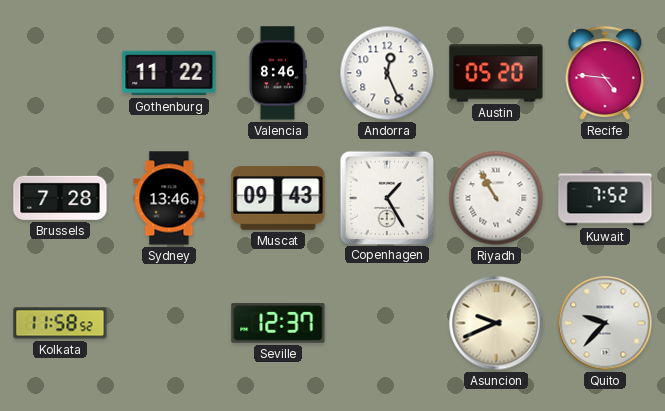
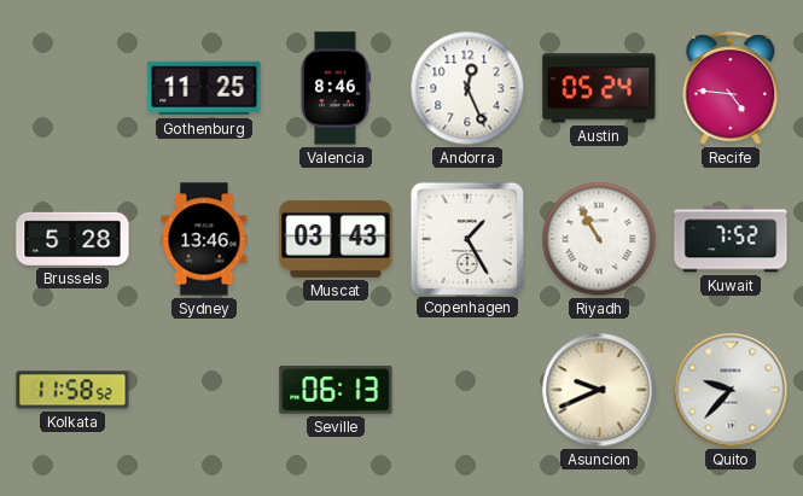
Gothenburg: 11:22 -> 11:25
Austin: 05:20 -> 05:24
Brussels: 7:28 -> 5:28
Muscat: 09:43 -> 03:43
Seville: 12:37 -> 06:13
